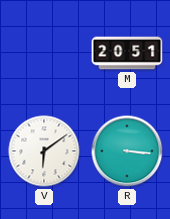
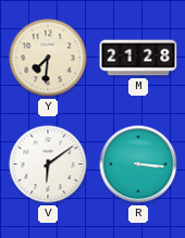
Y: none -> 7:31
M: 20:51 -> 21:28
